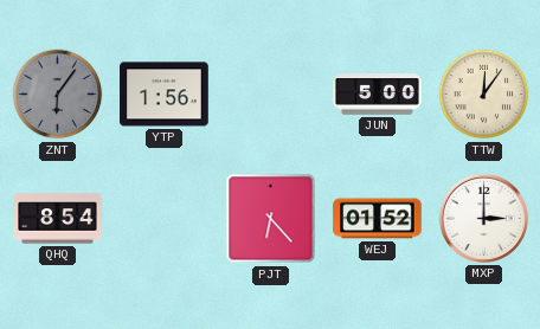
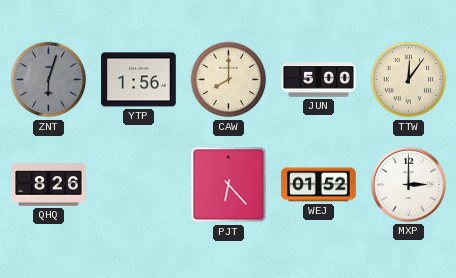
ZNT: 6:06 -> 6:03
CAW: none -> 8:00
QHQ: 8:54 -> 8:26
